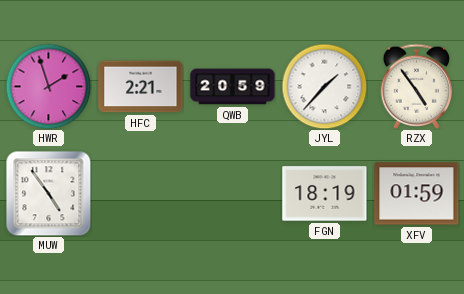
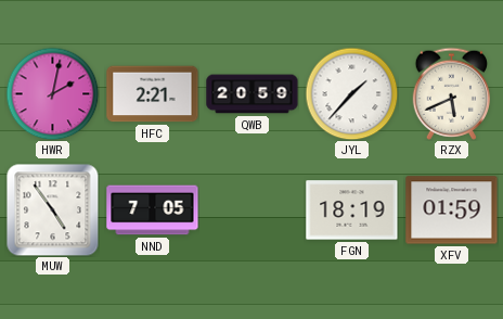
HWR: 1:57 -> 2:02
RZX: 4:54 -> 5:41
NND: none -> 7:05
